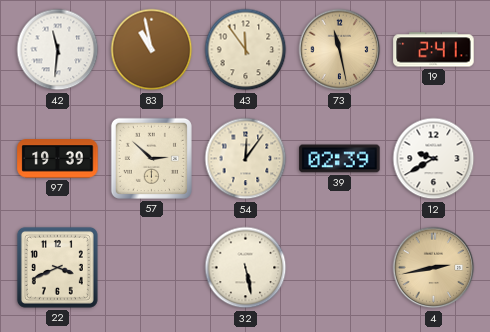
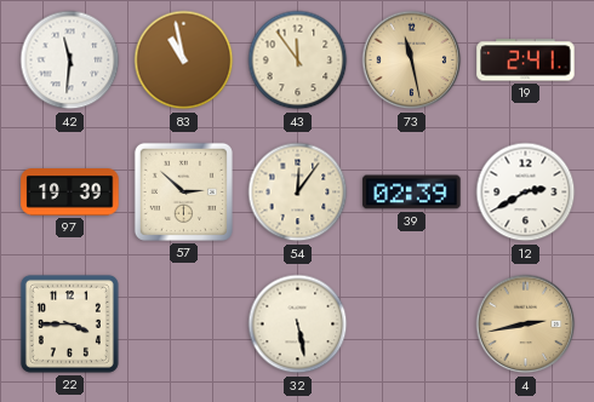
12: 9:40 -> 2:40
22: 3:41 -> 3:45
